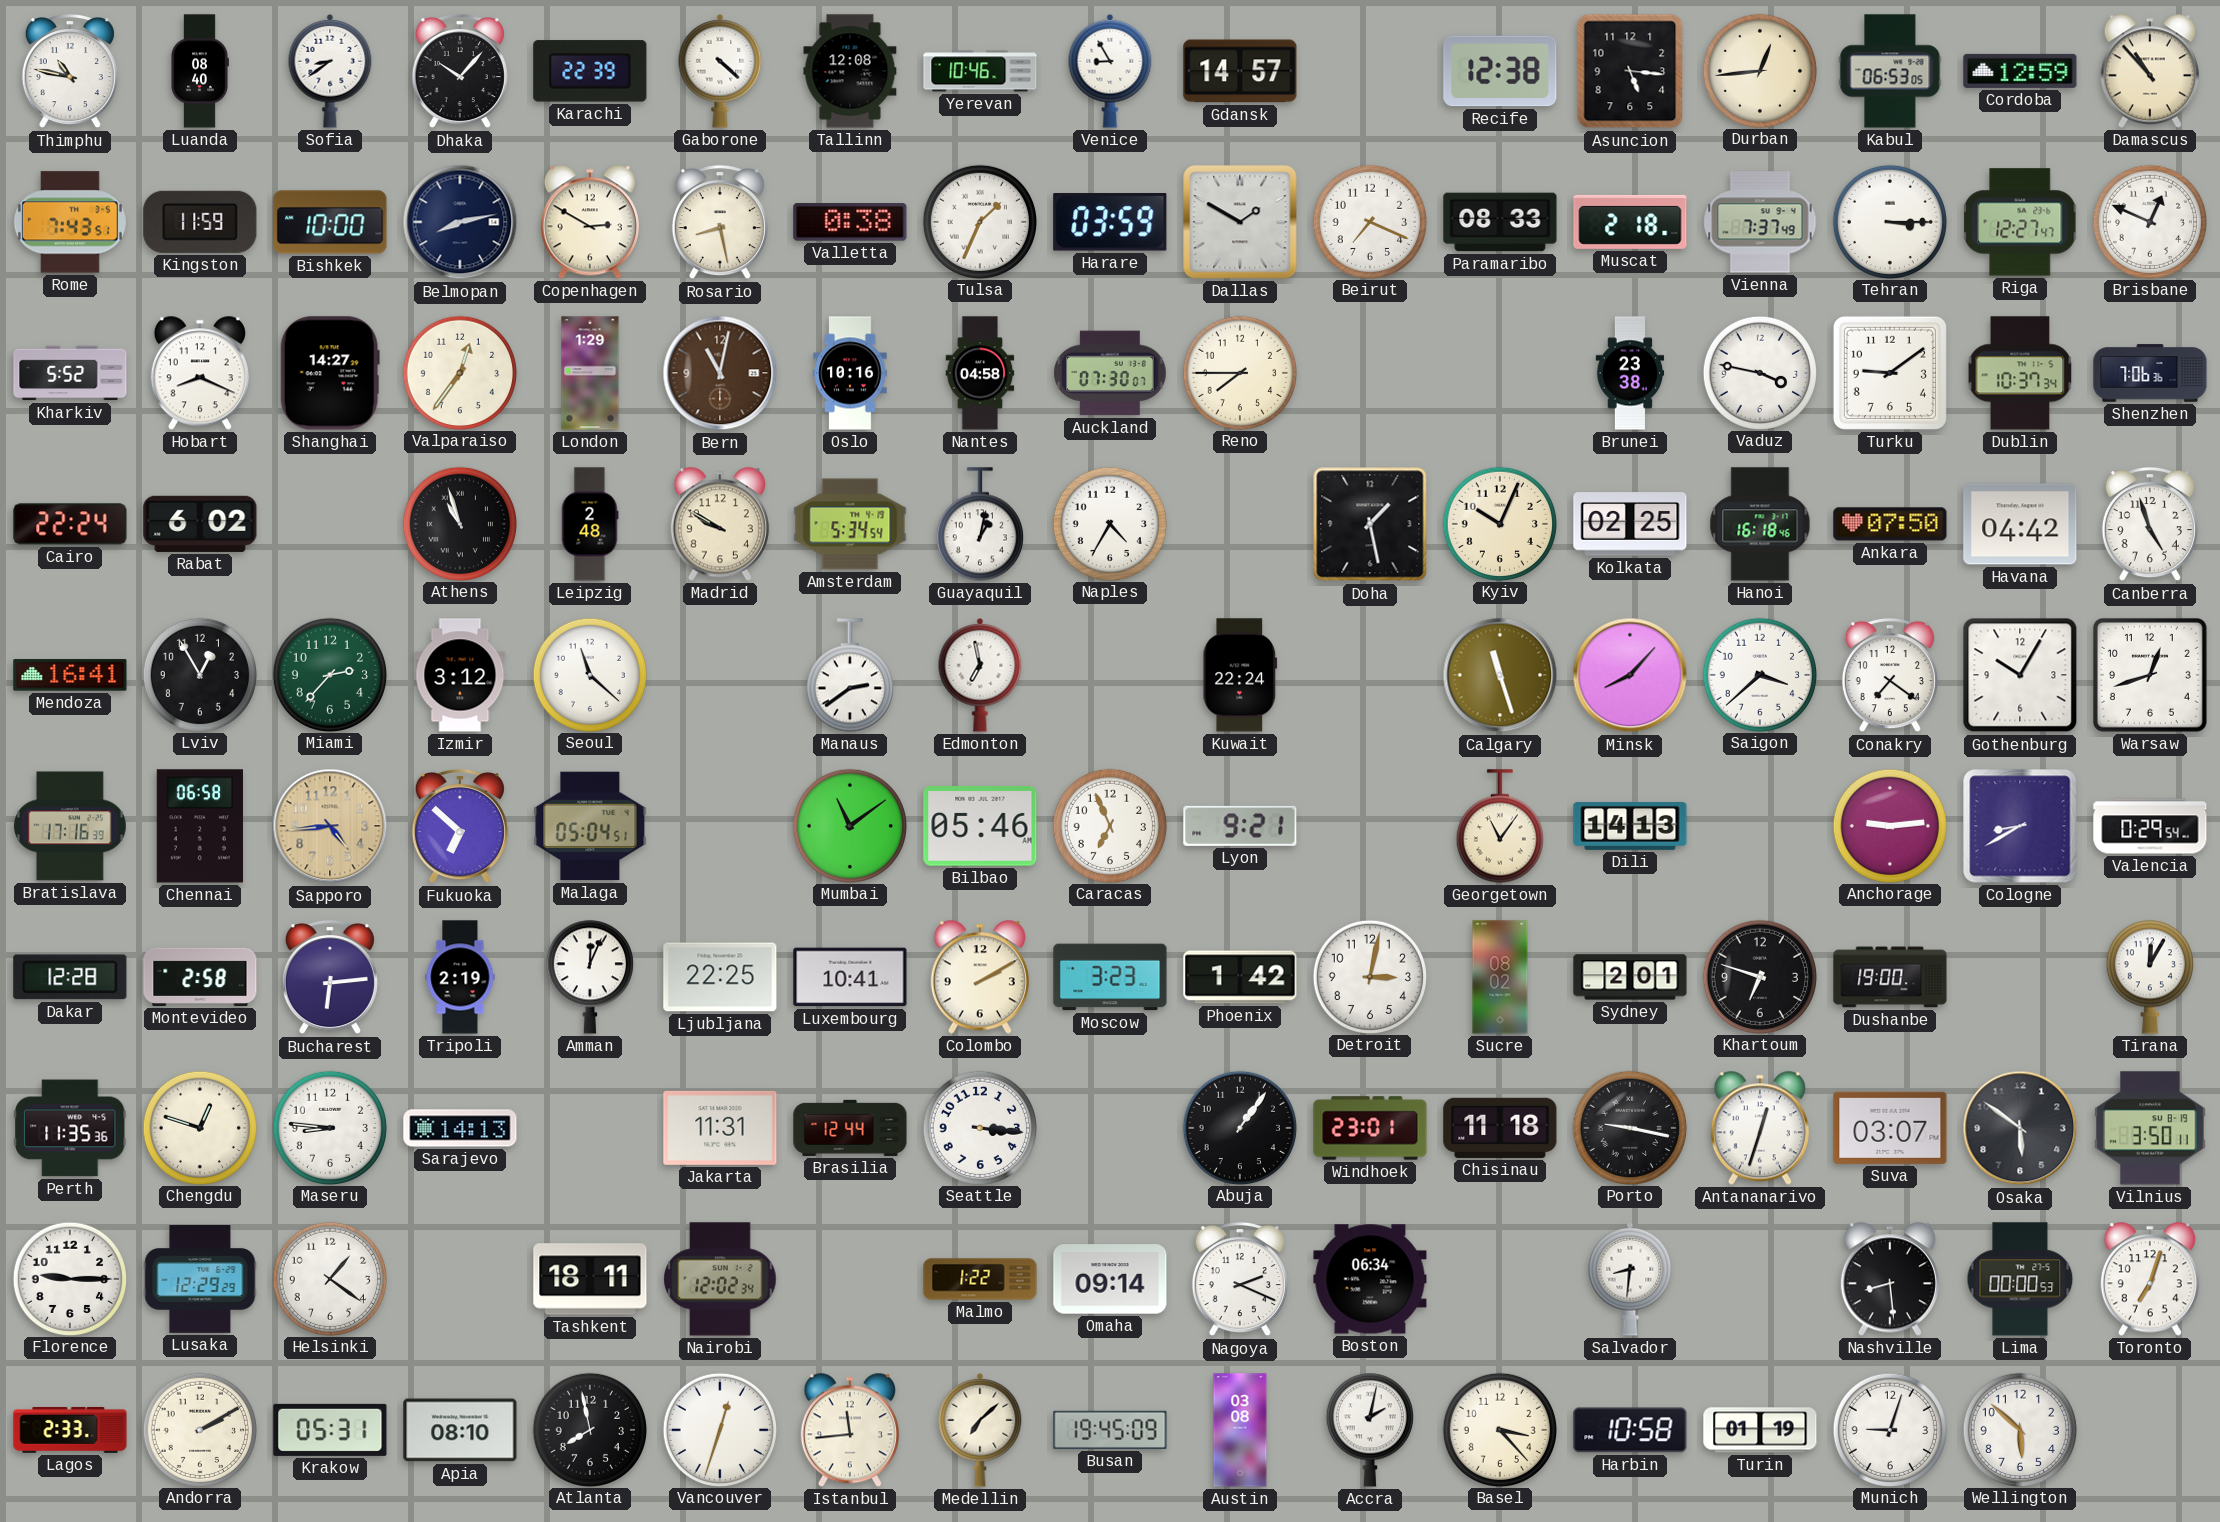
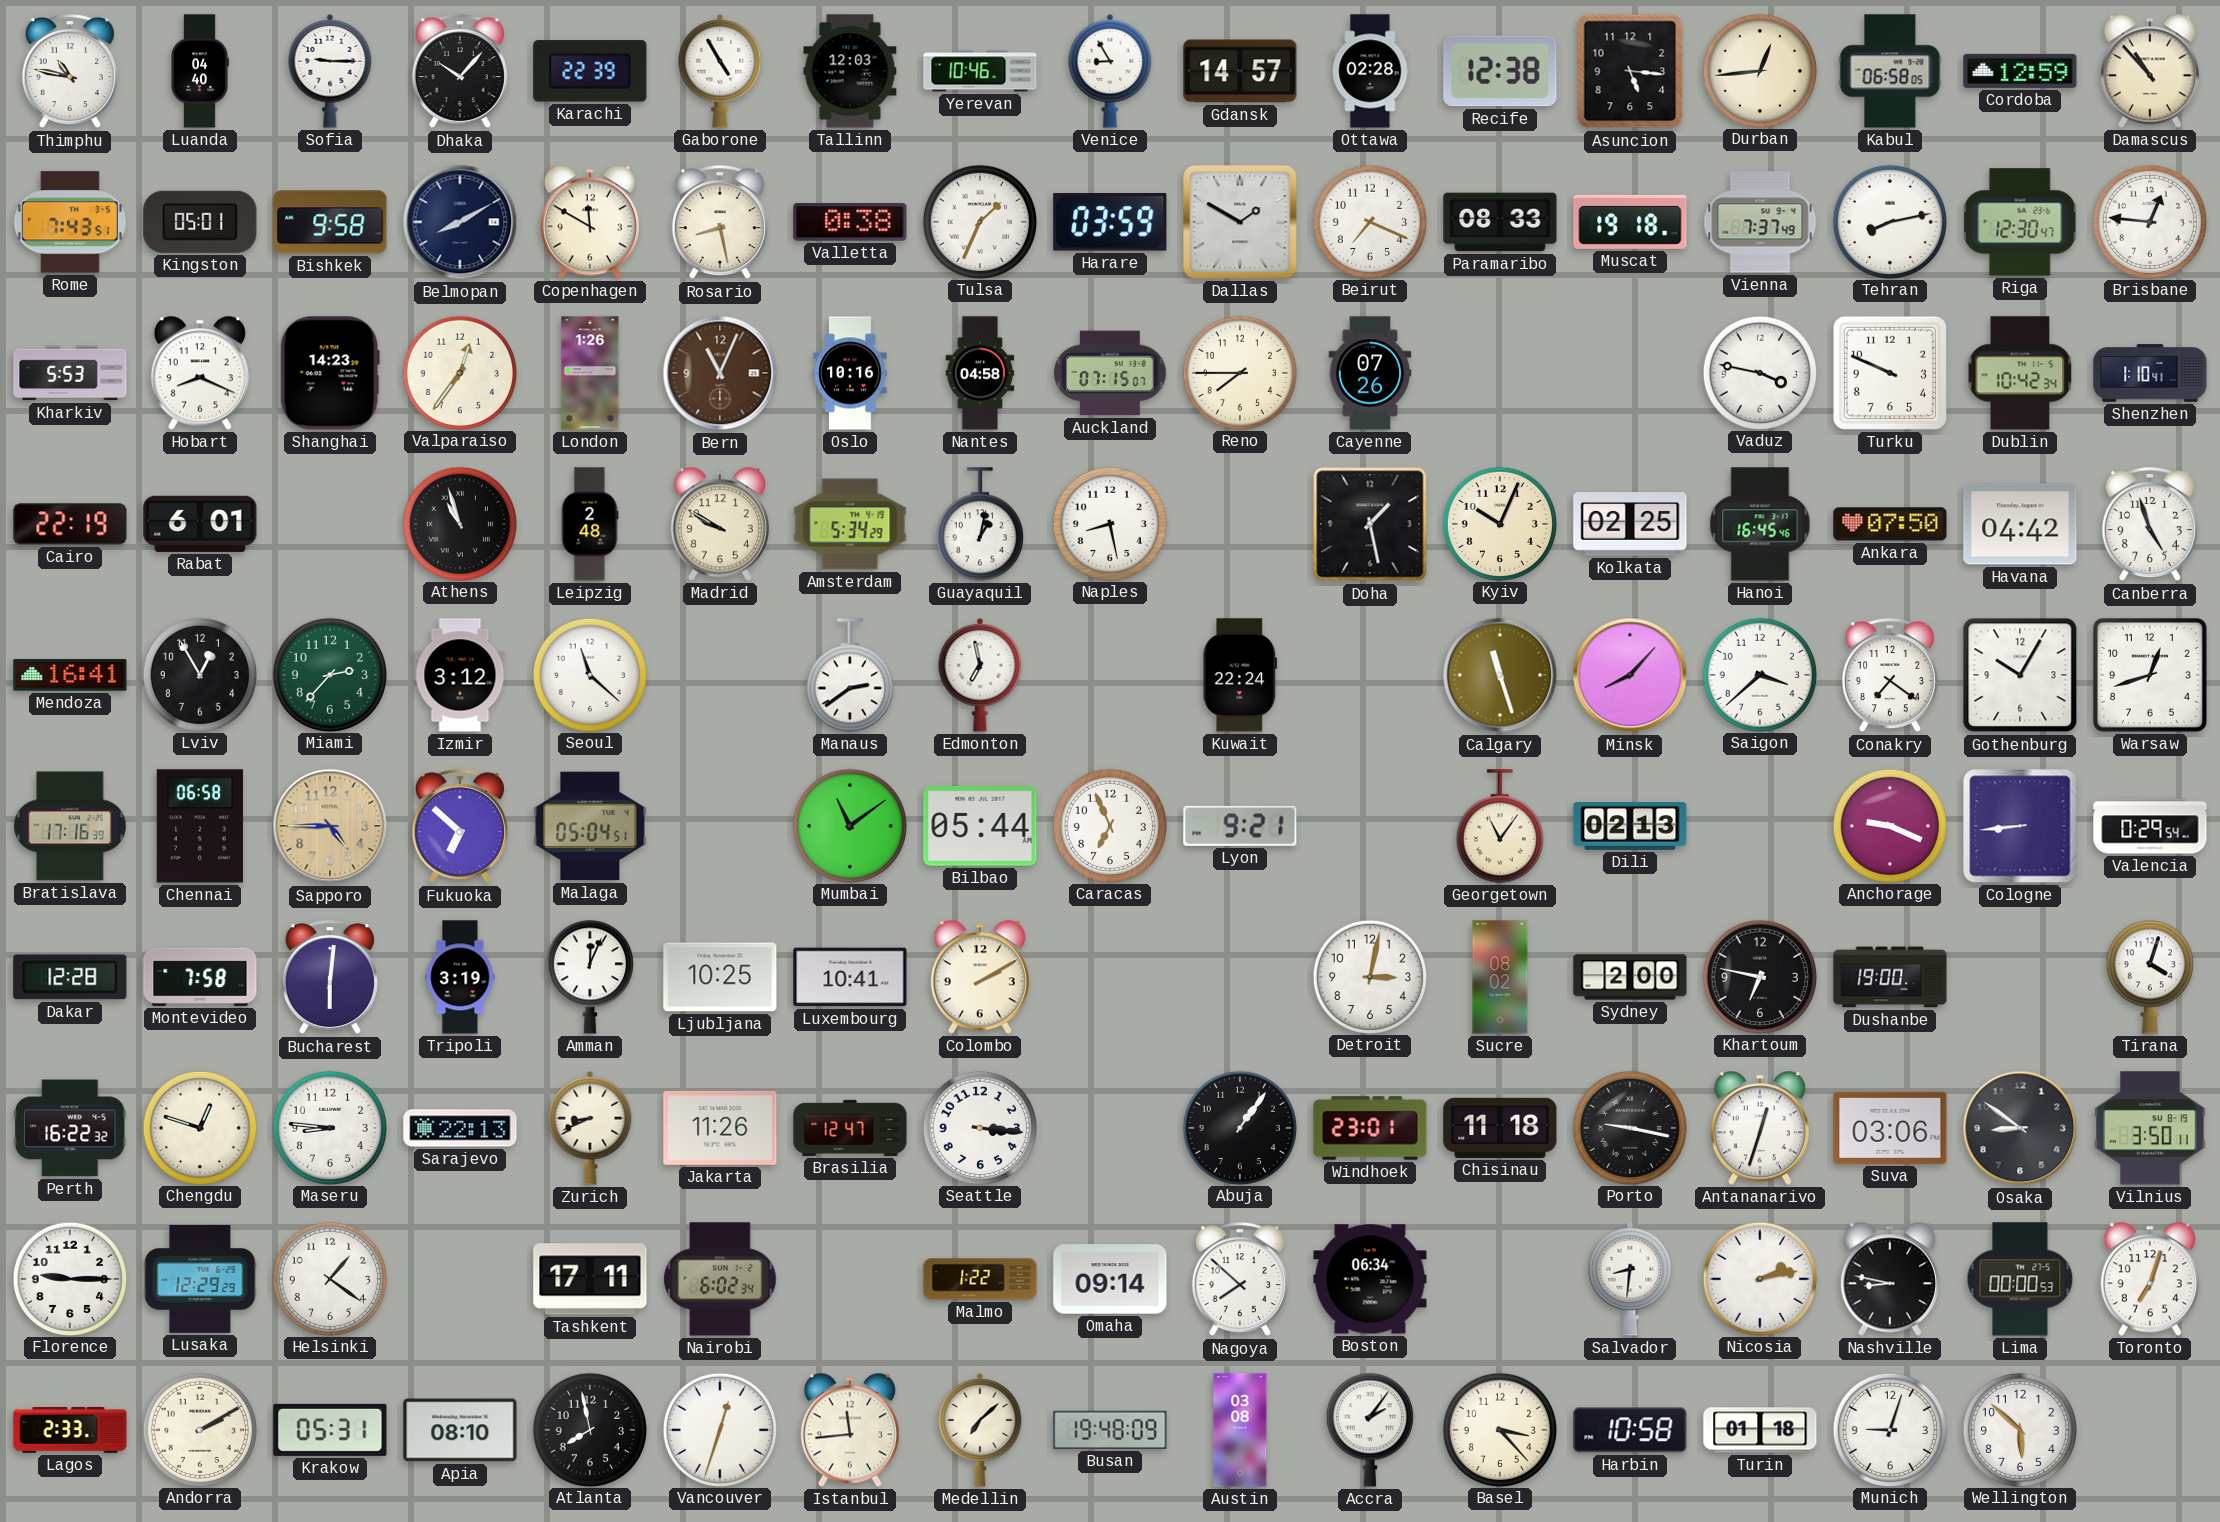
Luanda: 08:40 -> 04:40
Sofia: 8:39 -> 9:15
Gaborone: 4:22 -> 4:55
Tallinn: 12:08 -> 12:03
Ottawa: none -> 02:28
Kabul: 06:53 -> 06:58
Kingston: 11:59 -> 05:01
Bishkek: 10:00 -> 9:58
Belmopan: 8:13 -> 8:10
Copenhagen: 2:50 -> 11:50
Muscat: 2:18 -> 19:18
Tehran: 3:15 -> 8:13
Riga: 12:27 -> 12:30
Brisbane: 12:49 -> 12:46
Kharkiv: 5:52 -> 5:53
Shanghai: 14:27 -> 14:23
London: 1:29 -> 1:26
Bern: 11:02 -> 11:04
Auckland: 07:30 -> 07:15
Cayenne: none -> 07:26
Brunei: 23:38 -> none
Turku: 9:09 -> 9:49
Dublin: 10:37 -> 10:42
Shenzhen: 7:06 -> 1:10
Cairo: 22:24 -> 22:19
Rabat: 6:02 -> 6:01
Amsterdam: 5:34:54 -> 5:34:29
Naples: 4:35 -> 8:28
Hanoi: 16:18 -> 16:45
Sapporo: 4:44 -> 4:45
Bilbao: 05:46 -> 05:44
Dili: 14:13 -> 02:13
Anchorage: 9:14 -> 9:19
Cologne: 8:40 -> 8:44
Montevideo: 2:58 -> 7:58
Bucharest: 6:14 -> 6:01
Tripoli: 2:19 -> 3:19
Ljubljana: 22:25 -> 10:25
Moscow: 3:23 -> none
Phoenix: 1:42 -> none
Sydney: 2:01 -> 2:00
Khartoum: 6:48 -> 6:47
Tirana: 12:05 -> 4:03
Perth: 11:35 -> 16:22
Sarajevo: 14:13 -> 22:13
Zurich: none -> 8:41
Jakarta: 11:31 -> 11:26
Brasilia: 12:44 -> 12:47
Suva: 03:07 -> 03:06
Osaka: 5:51 -> 8:51
Tashkent: 18:11 -> 17:11
Nairobi: 12:02 -> 6:02
Nagoya: 2:19 -> 7:52
Nicosia: none -> 2:13
Nashville: 8:29 -> 8:47
Busan: 19:45 -> 19:48
Accra: 2:02 -> 2:06
Turin: 01:19 -> 01:18
